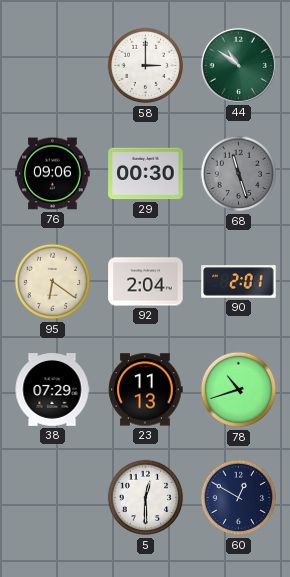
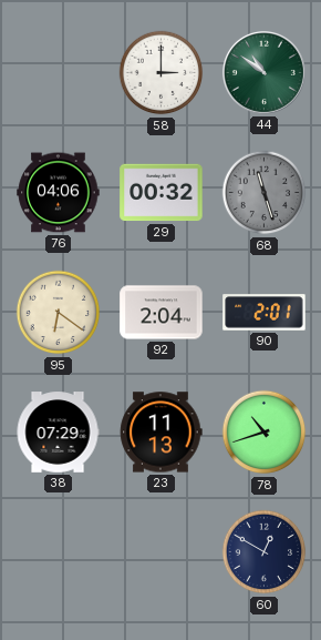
76: 09:06 -> 04:06
29: 00:30 -> 00:32
5: 12:30 -> none
